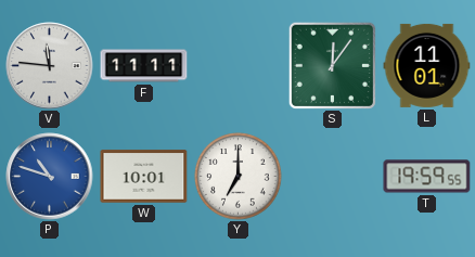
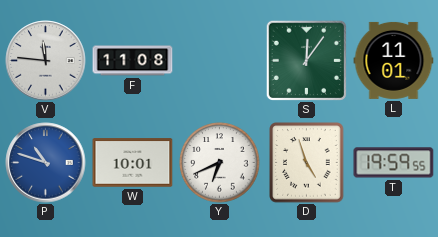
F: 11:11 -> 11:08
Y: 7:00 -> 6:41
D: none -> 4:57
